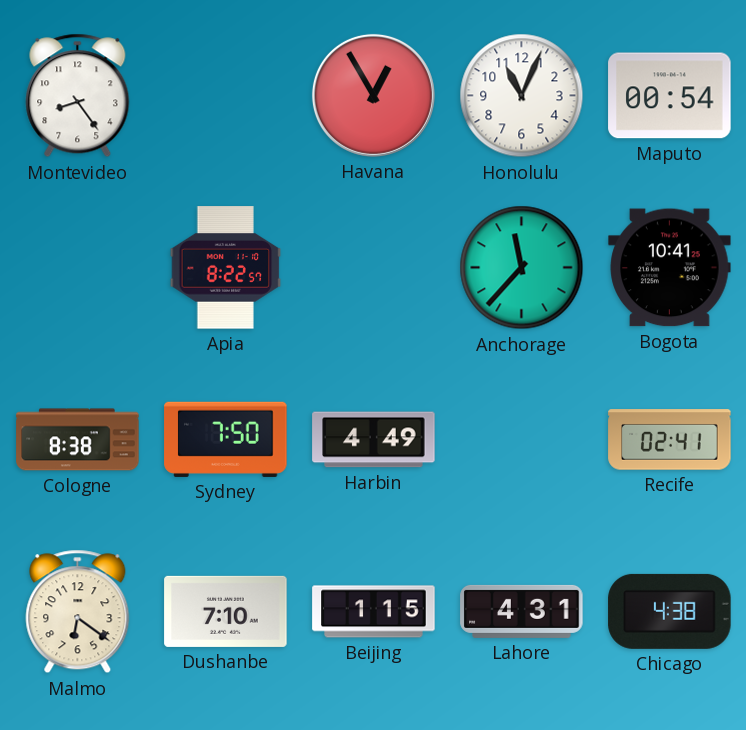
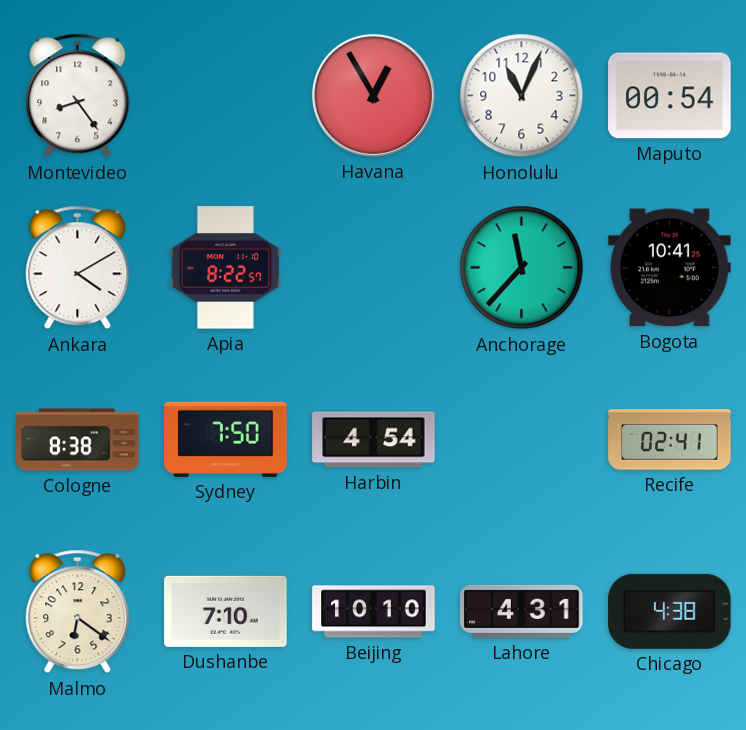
Ankara: none -> 4:10
Harbin: 4:49 -> 4:54
Beijing: 1:15 -> 10:10
